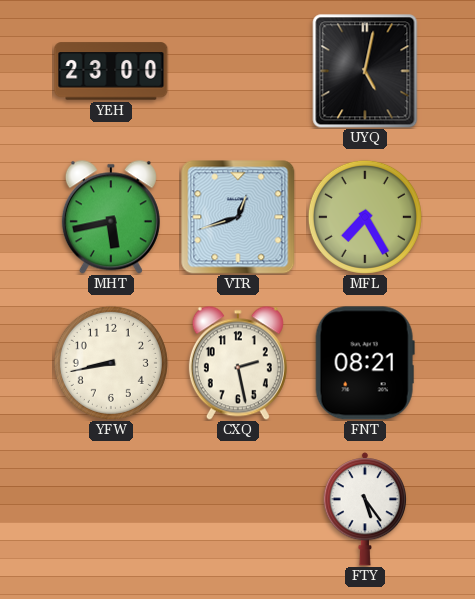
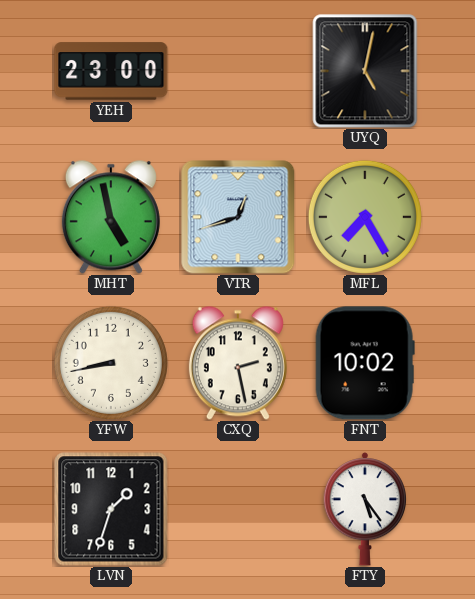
MHT: 5:43 -> 4:58
FNT: 08:21 -> 10:02
LVN: none -> 1:33
